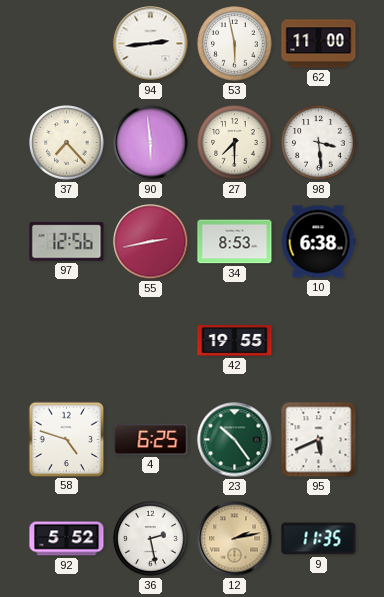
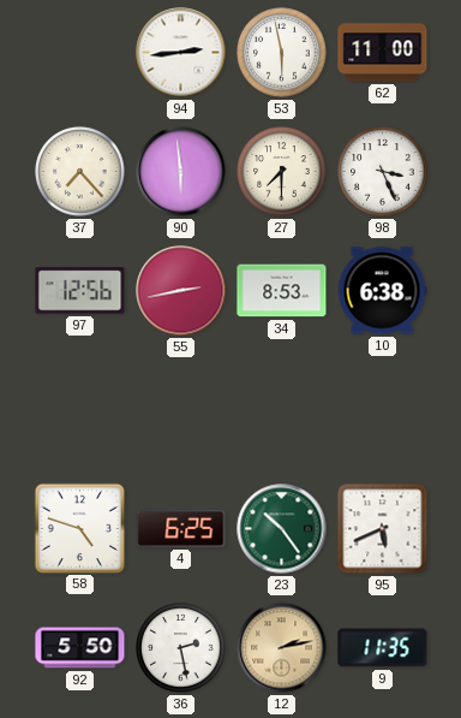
98: 3:29 -> 3:26
42: 19:55 -> none
92: 5:52 -> 5:50
